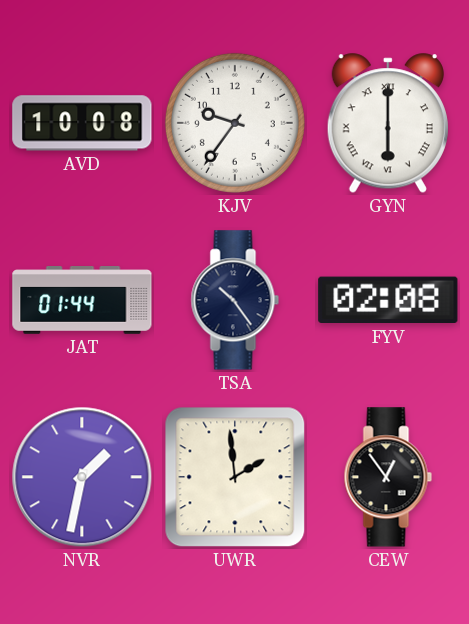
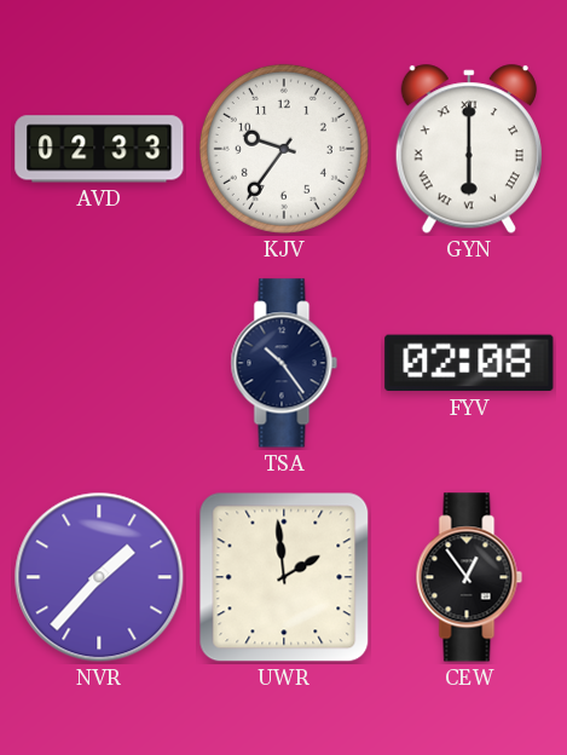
AVD: 10:08 -> 02:33
JAT: 01:44 -> none
NVR: 1:32 -> 1:37
